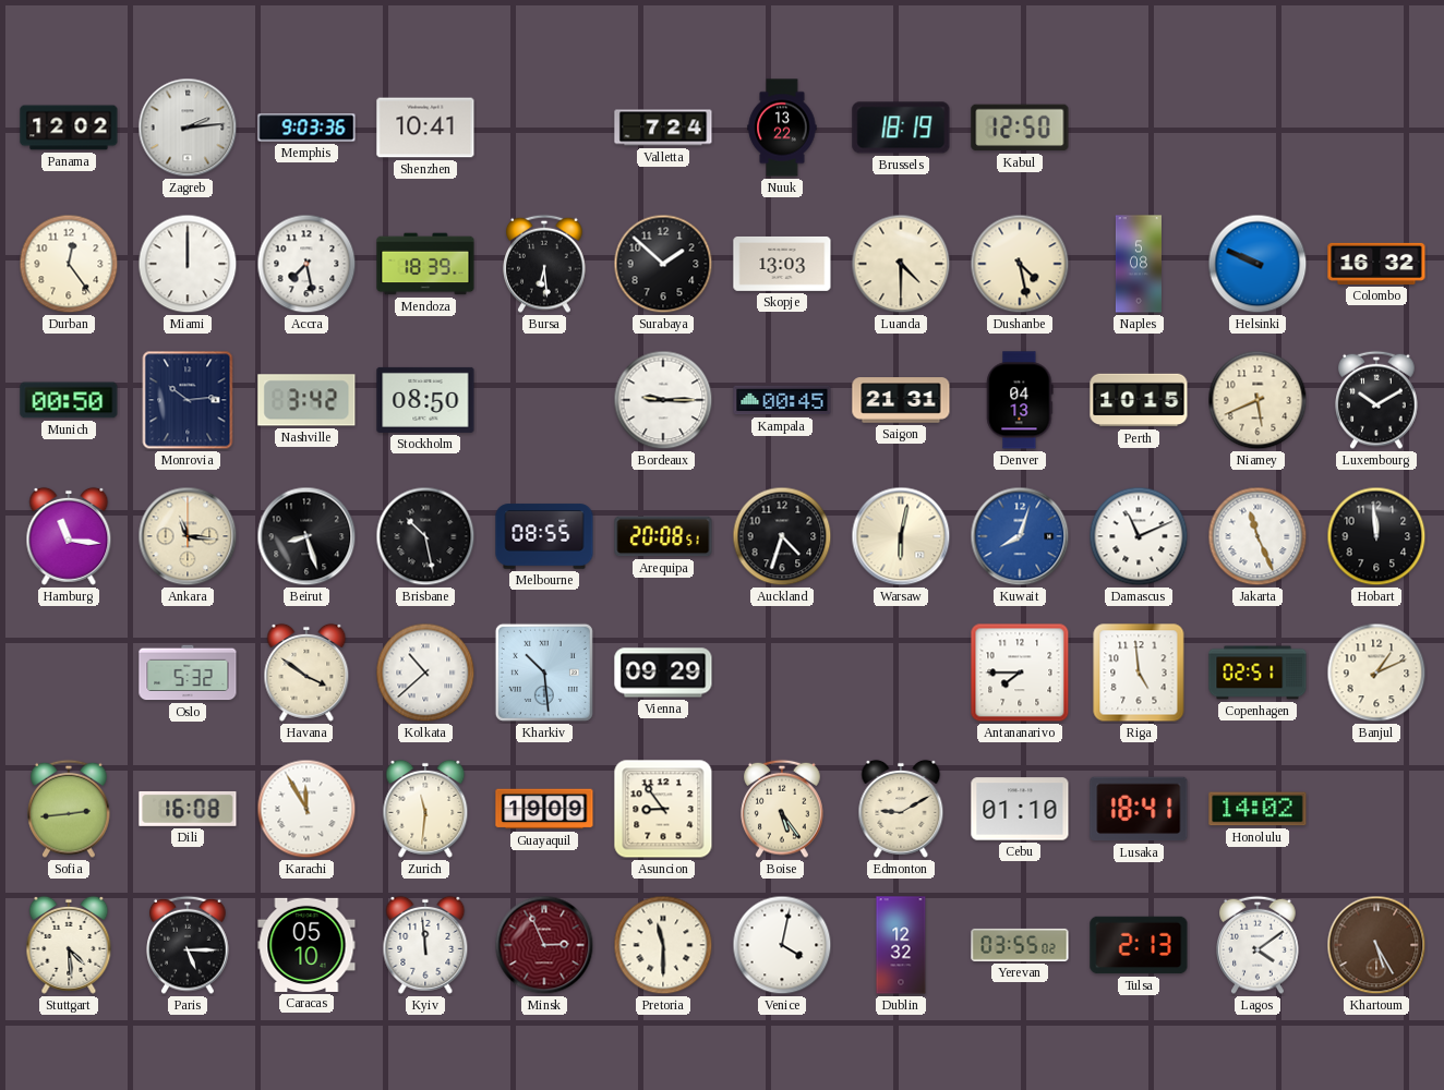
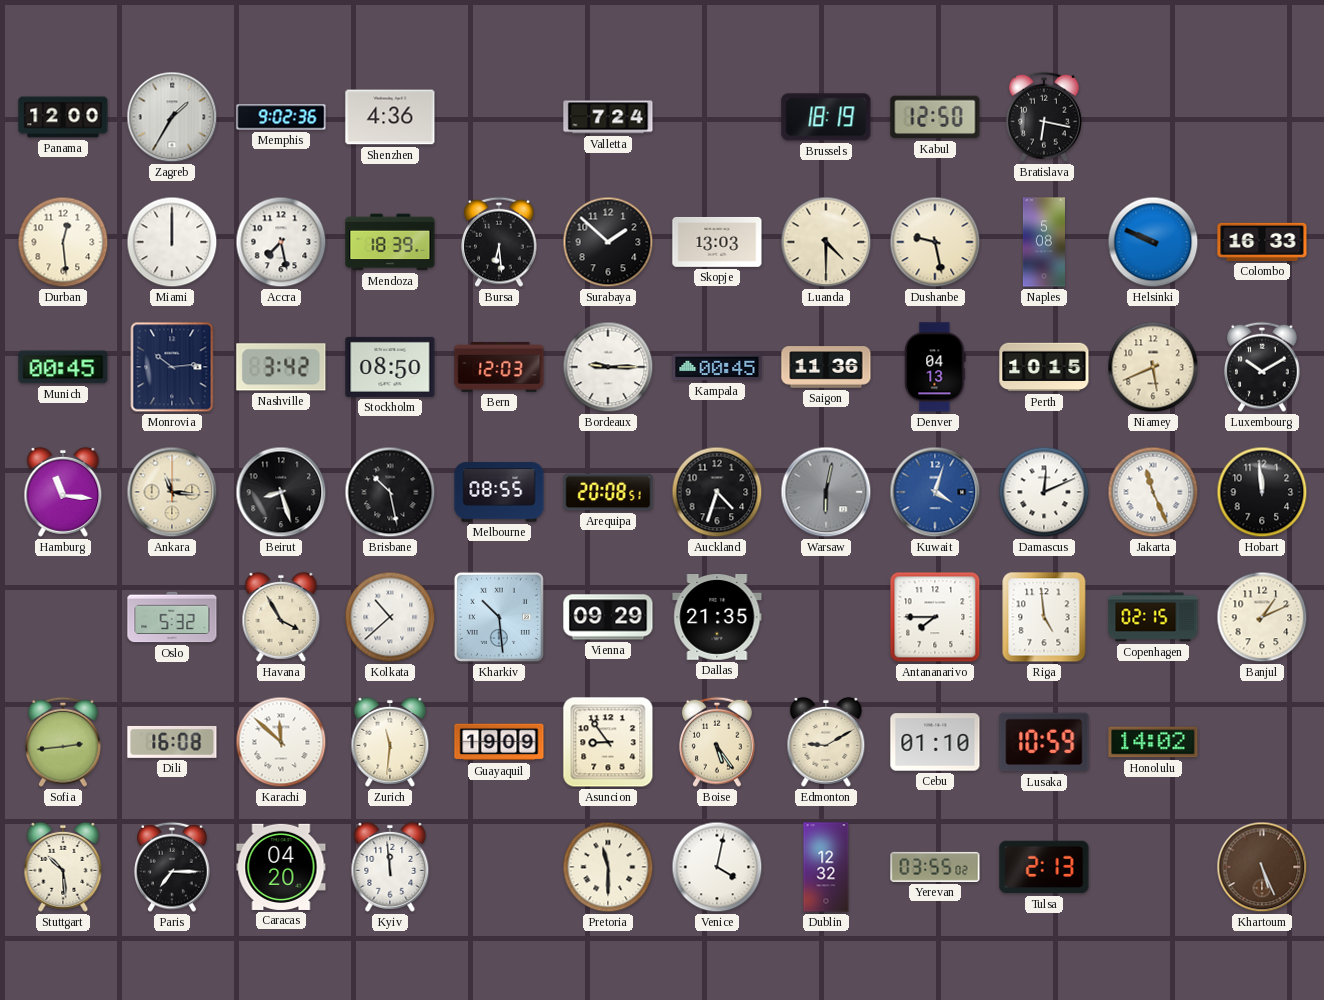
Panama: 12:02 -> 12:00
Zagreb: 2:14 -> 1:35
Memphis: 9:03 -> 9:02
Shenzhen: 10:41 -> 4:36
Nuuk: 13:22 -> none
Bratislava: none -> 6:17
Durban: 12:24 -> 12:29
Dushanbe: 4:28 -> 9:28
Colombo: 16:32 -> 16:33
Munich: 00:50 -> 00:45
Bern: none -> 12:03
Saigon: 21:31 -> 11:36
Warsaw dial: cream -> grey
Kuwait: 8:03 -> 4:03
Damascus: 11:11 -> 12:11
Havana: 3:51 -> 3:55
Dallas: none -> 21:35
Copenhagen: 02:51 -> 02:15
Karachi: 11:55 -> 11:52
Lusaka: 18:41 -> 10:59
Stuttgart: 4:29 -> 10:29
Paris: 5:15 -> 7:15
Caracas: 05:10 -> 04:20
Minsk: 2:56 -> none
Lagos: 4:09 -> none
Khartoum: 5:25 -> 5:26
